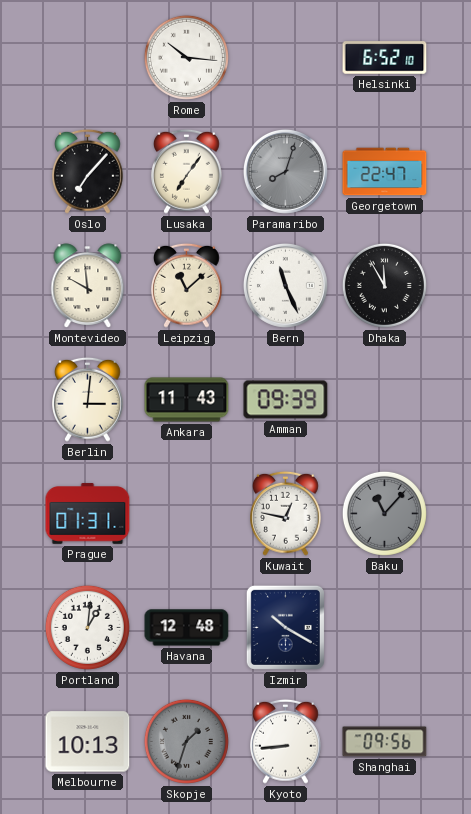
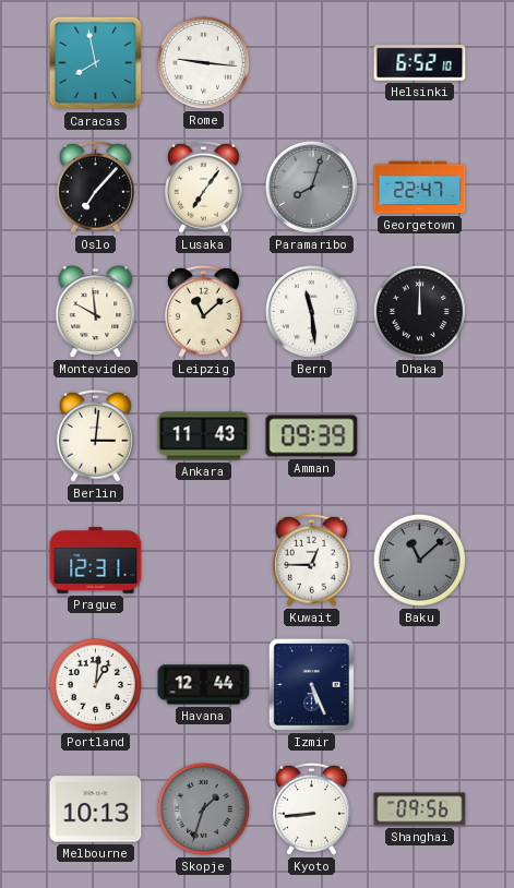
Caracas: none -> 7:58
Rome: 10:16 -> 9:16
Bern: 11:26 -> 11:29
Dhaka: 11:55 -> 12:00
Prague: 01:31 -> 12:31
Kuwait: 12:47 -> 12:45
Baku: 11:07 -> 11:08
Havana: 12:48 -> 12:44
Izmir: 10:20 -> 5:26
